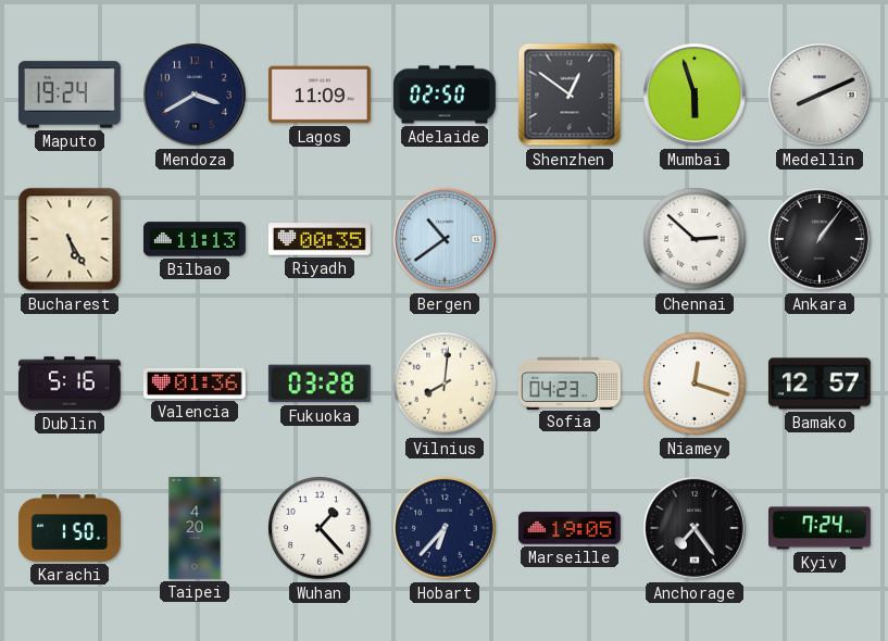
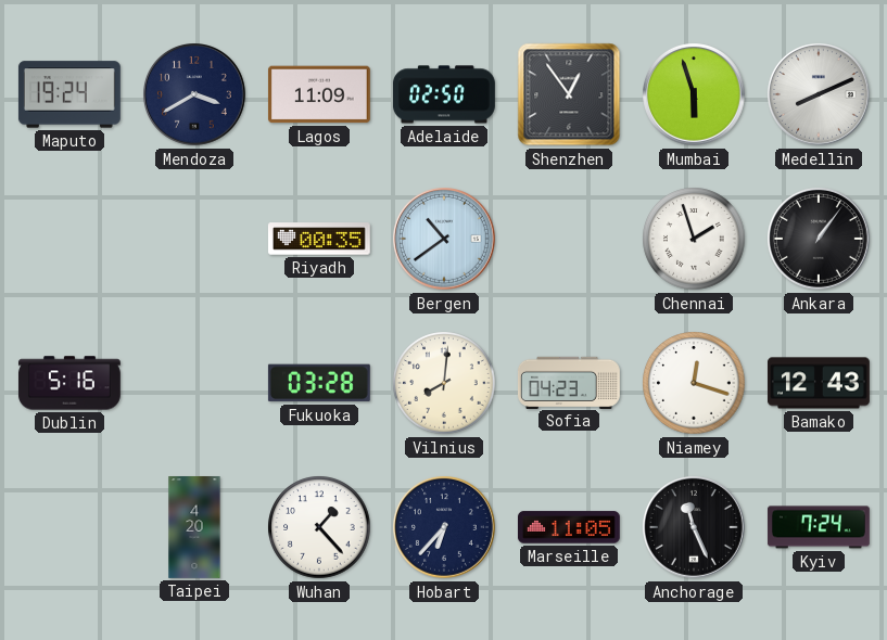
Shenzhen: 12:51 -> 12:54
Bucharest: 5:25 -> none
Bilbao: 11:13 -> none
Chennai: 2:52 -> 1:57
Valencia: 01:36 -> none
Bamako: 12:57 -> 12:43
Karachi: 1:50 -> none
Marseille: 19:05 -> 11:05
Anchorage: 7:24 -> 11:26
